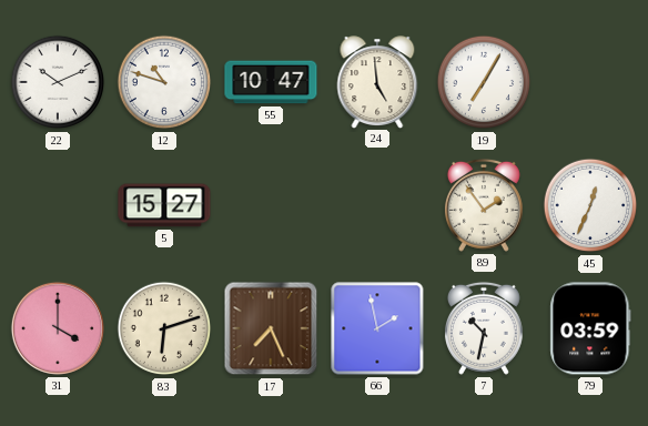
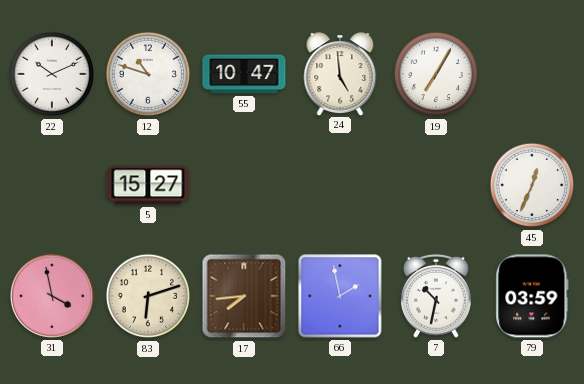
89: 1:54 -> none
31: 4:00 -> 3:58
17: 7:26 -> 7:44
